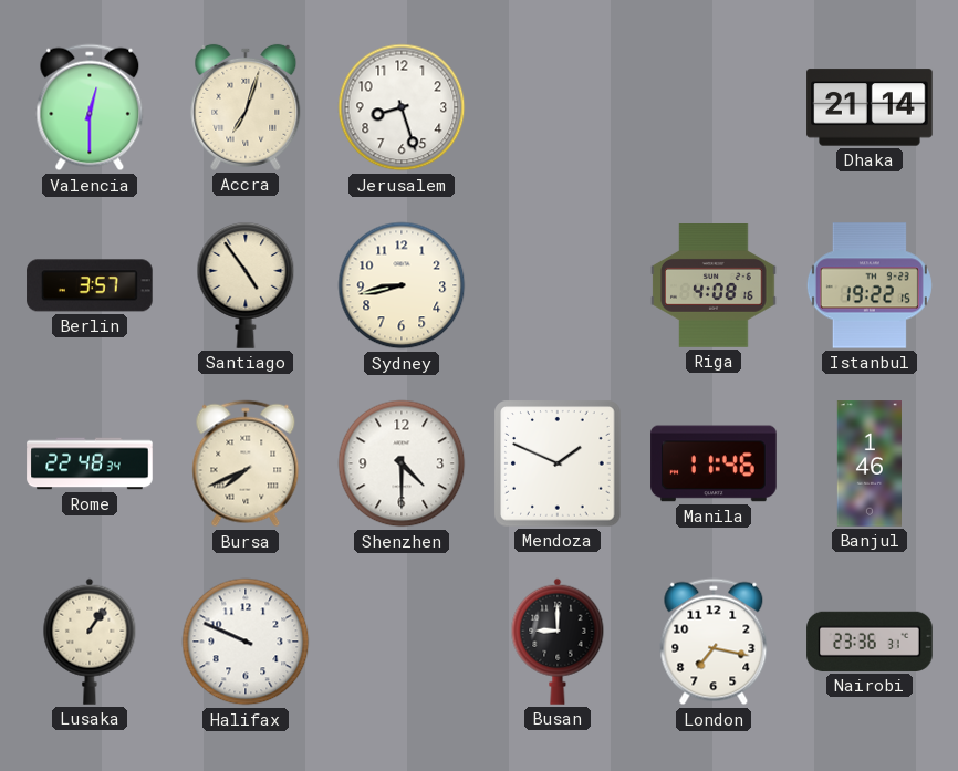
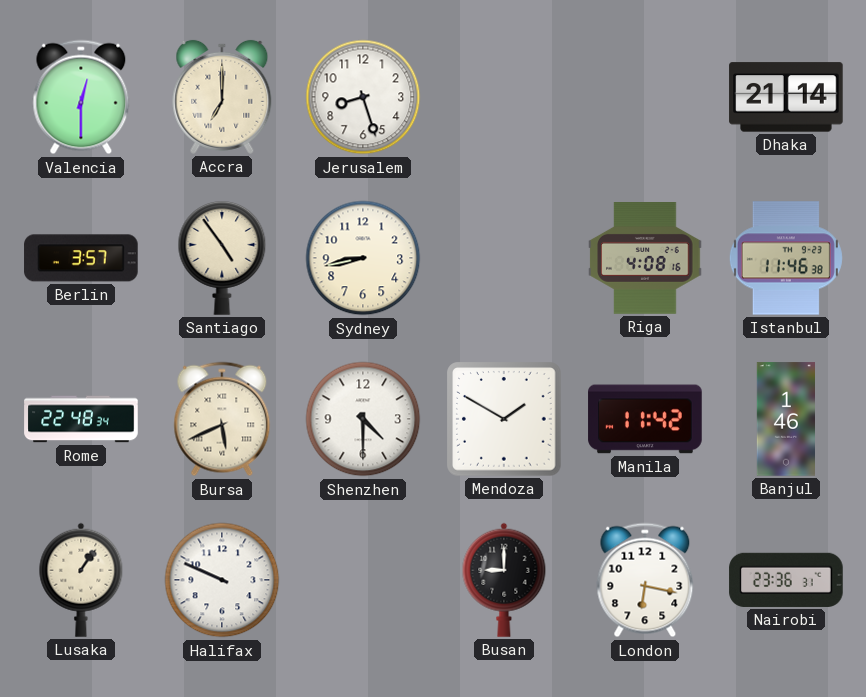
Accra: 7:03 -> 7:00
Istanbul: 19:22 -> 11:46
Bursa: 7:41 -> 5:41
Mendoza: 1:49 -> 1:50
Manila: 11:46 -> 11:42
London: 7:17 -> 6:17
